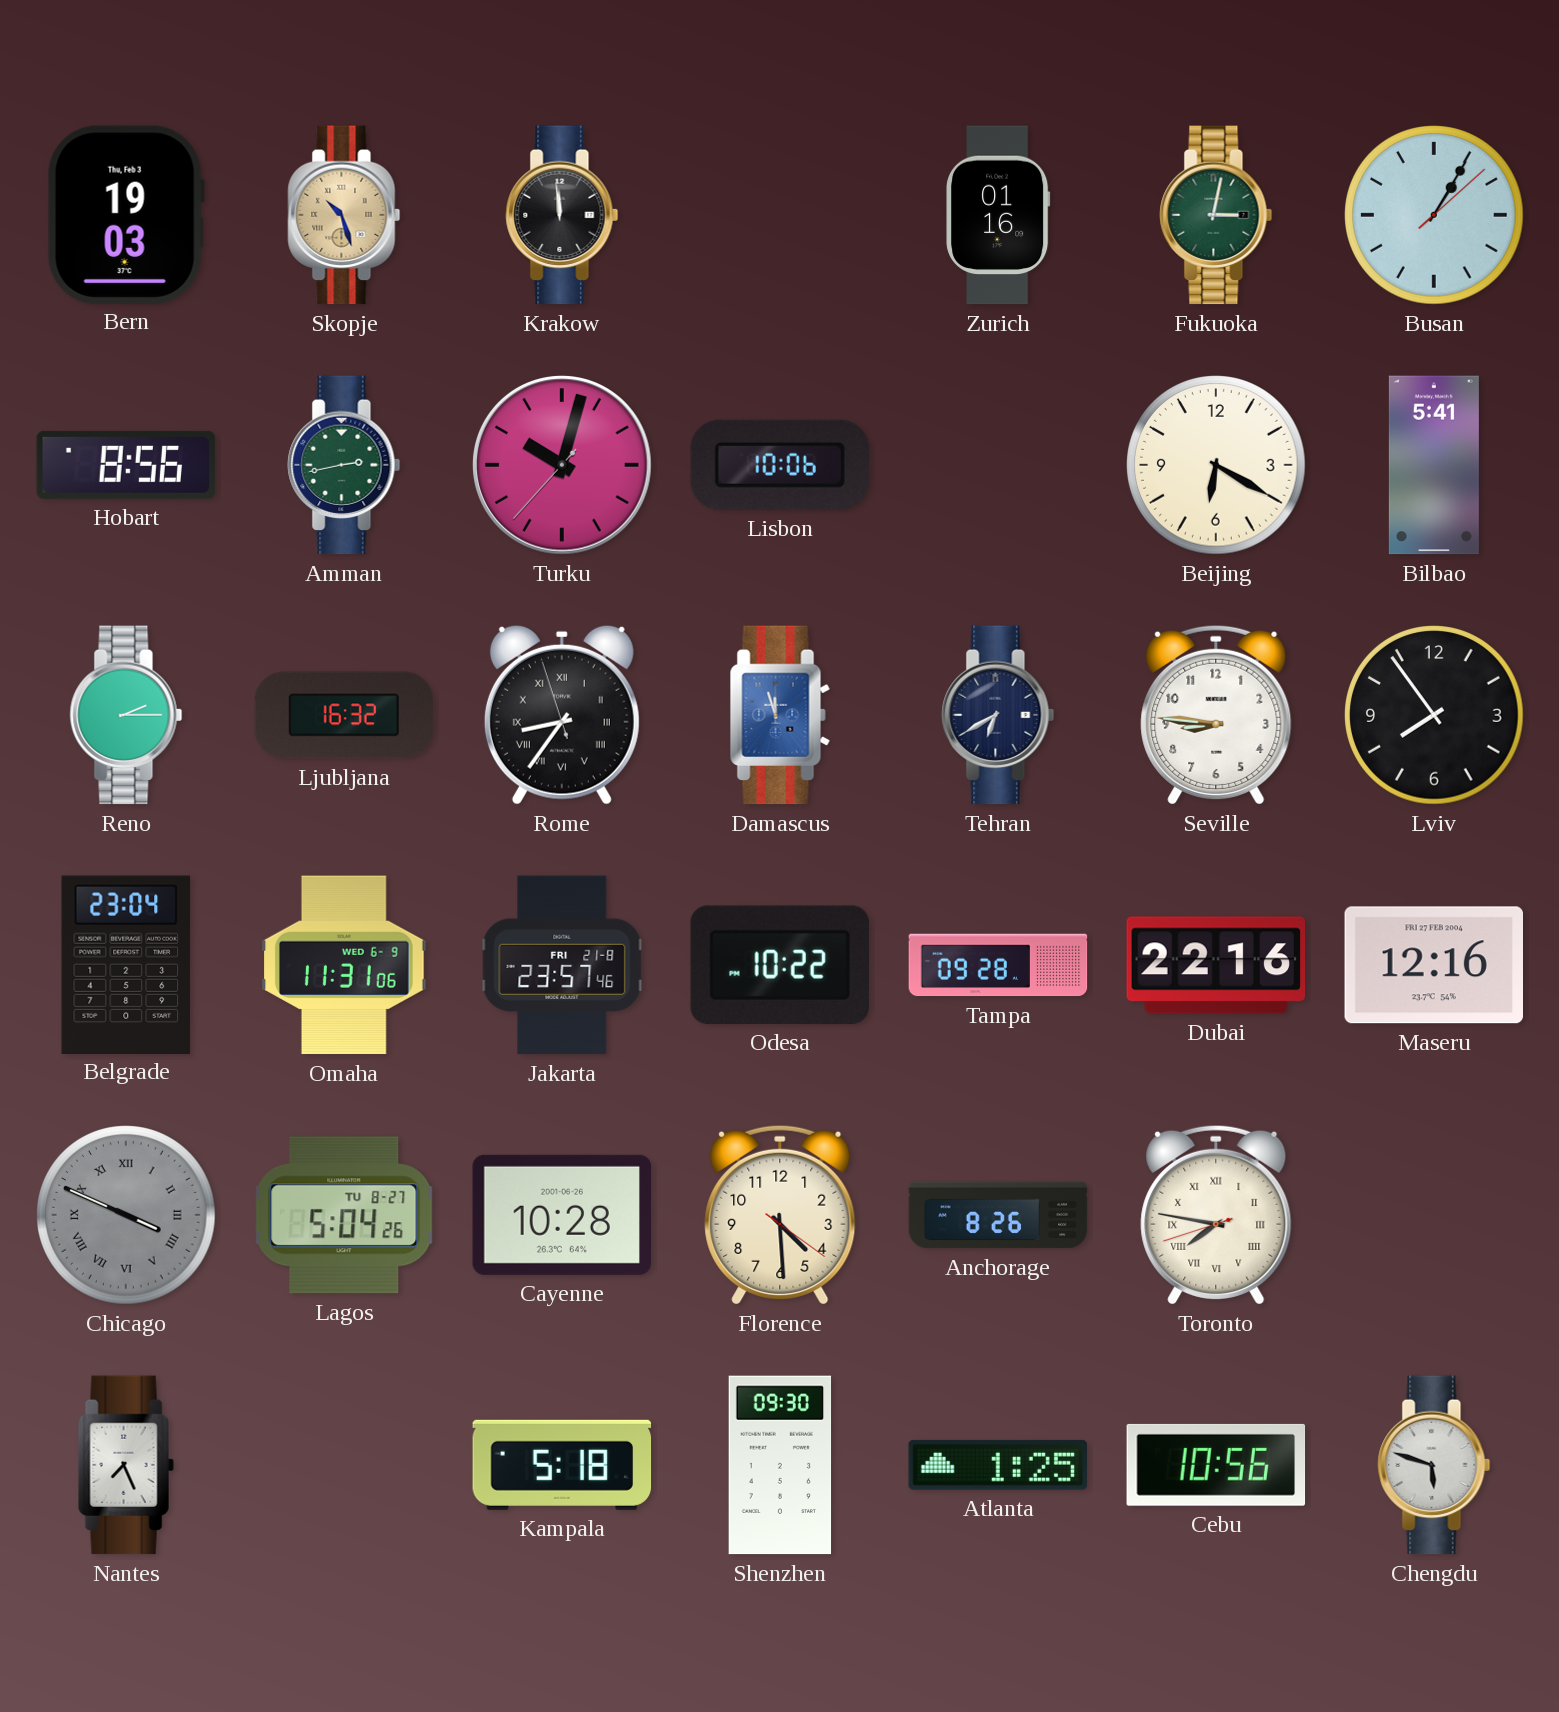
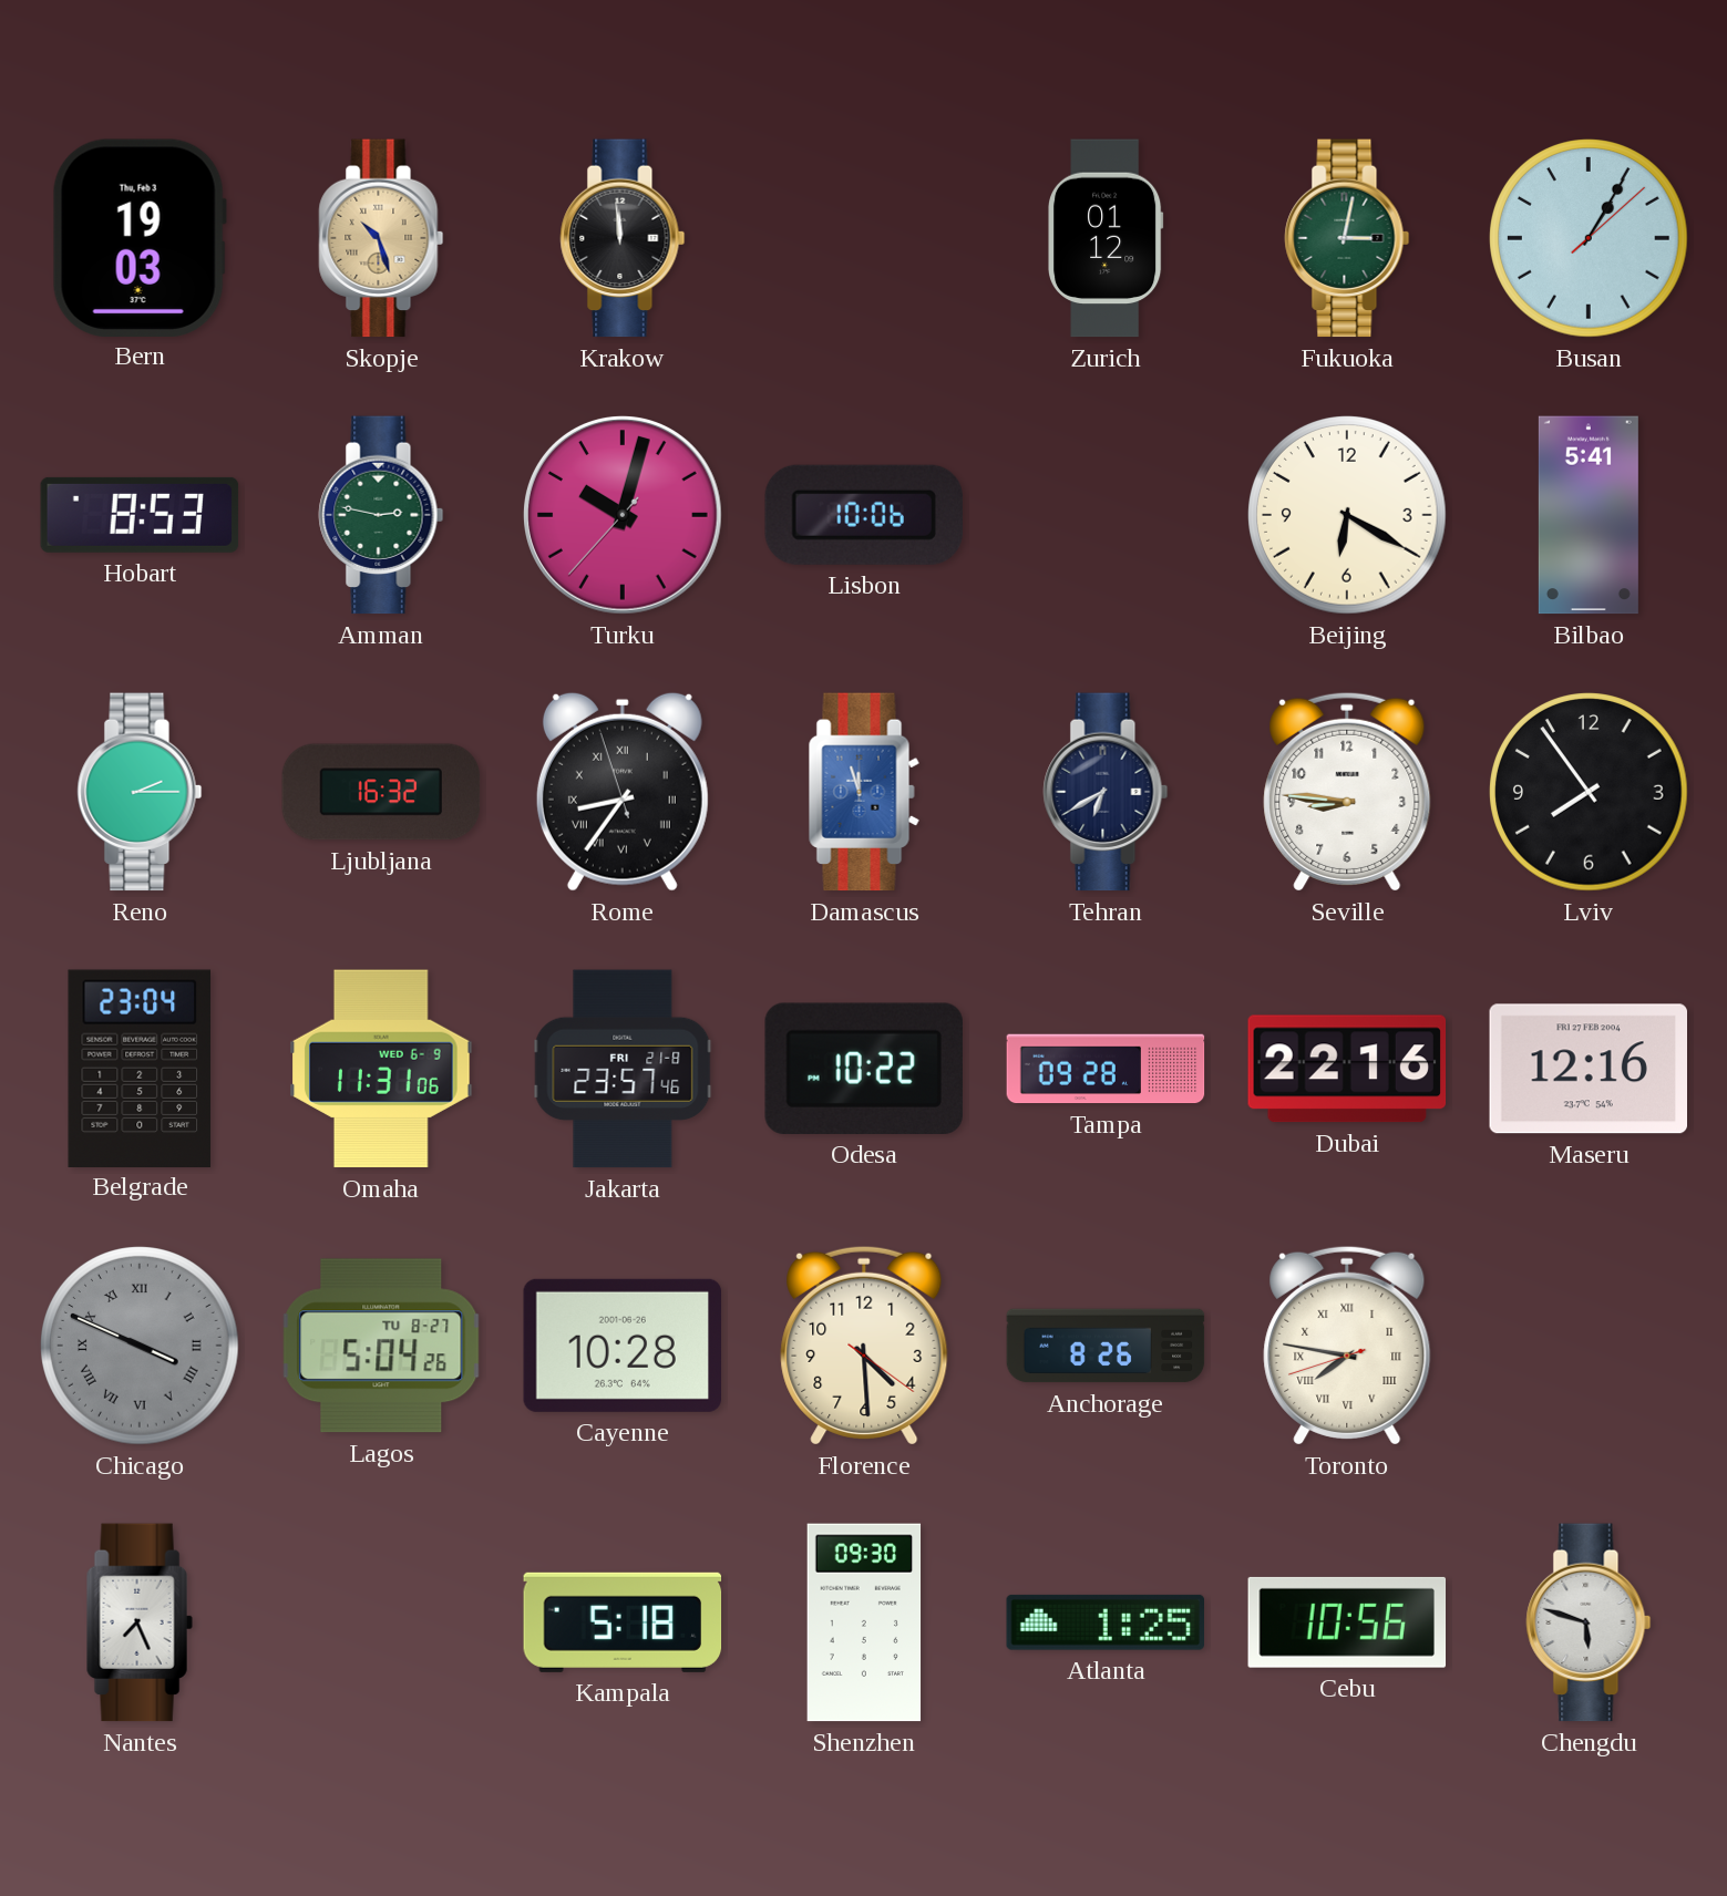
Zurich: 01:16 -> 01:12
Hobart: 8:56 -> 8:53
Amman: 2:43 -> 2:47
